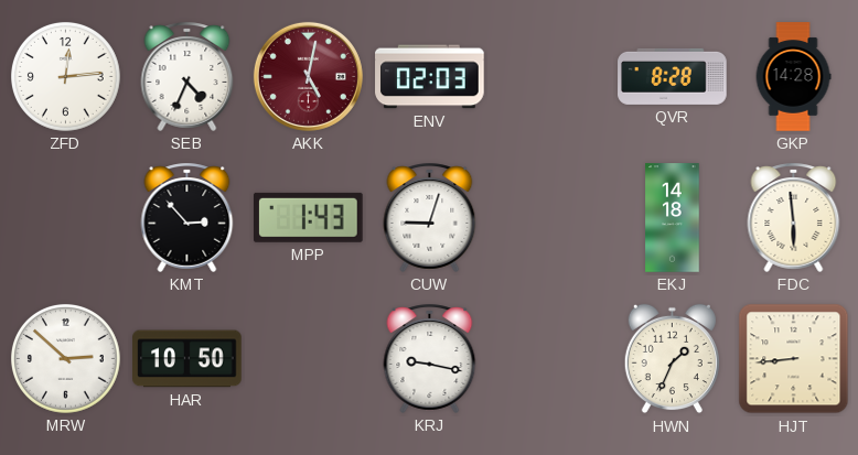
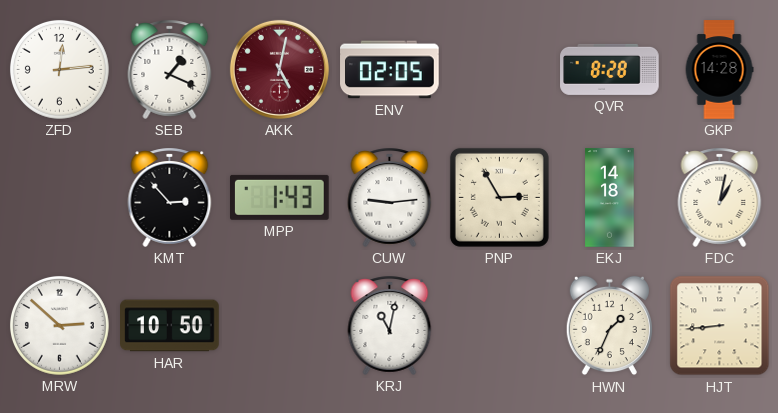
SEB: 4:34 -> 1:19
ENV: 02:03 -> 02:05
CUW: 9:03 -> 9:14
PNP: none -> 2:55
FDC: 5:59 -> 1:02
KRJ: 9:17 -> 11:02
